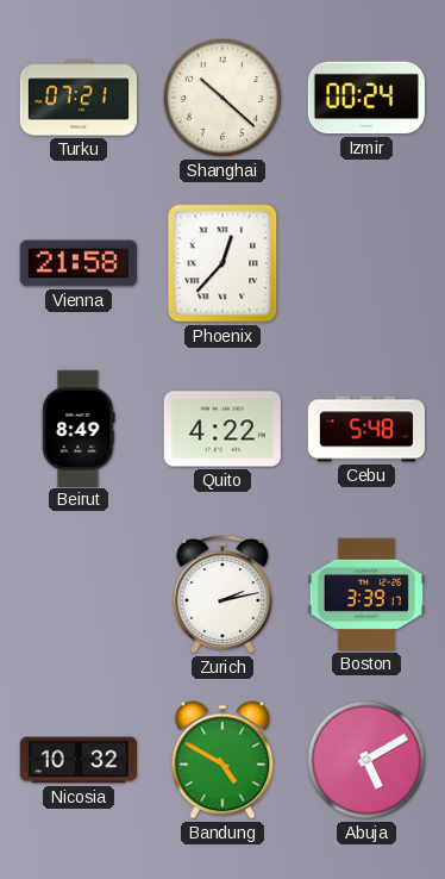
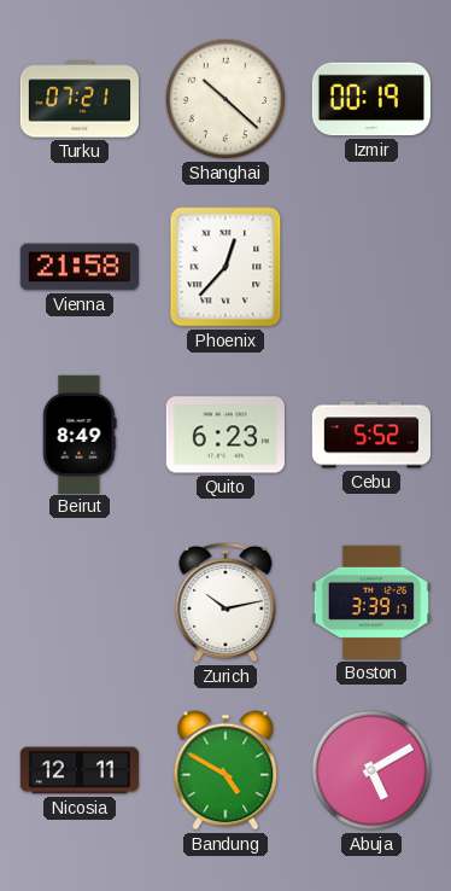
Izmir: 00:24 -> 00:19
Quito: 4:22 -> 6:23
Cebu: 5:48 -> 5:52
Zurich: 2:13 -> 10:13
Nicosia: 10:32 -> 12:11
